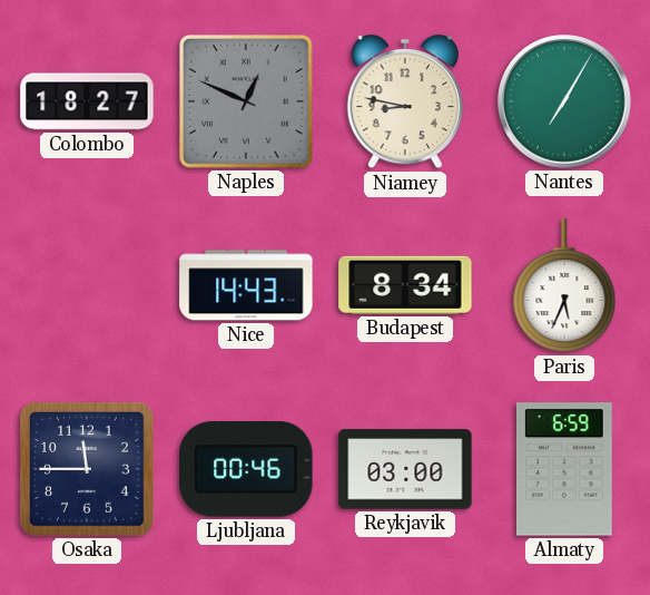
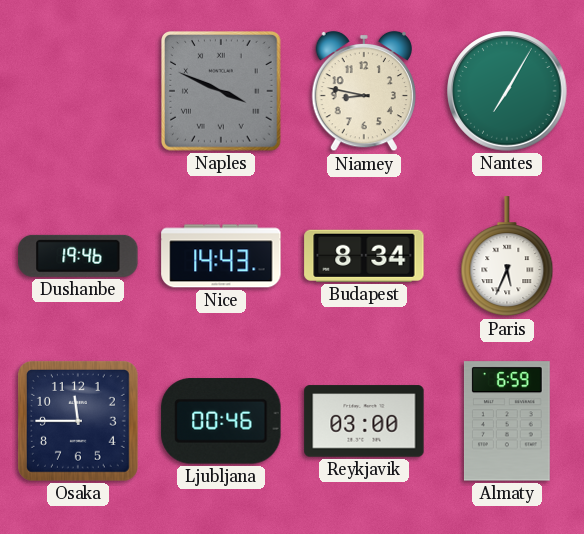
Colombo: 18:27 -> none
Naples: 12:49 -> 3:49
Dushanbe: none -> 19:46
